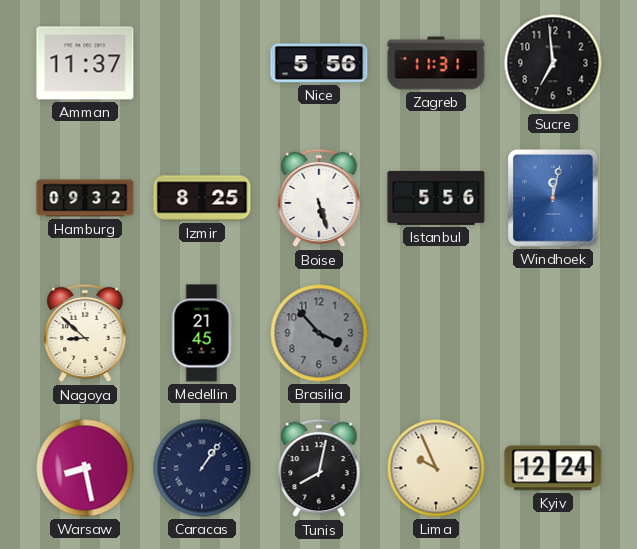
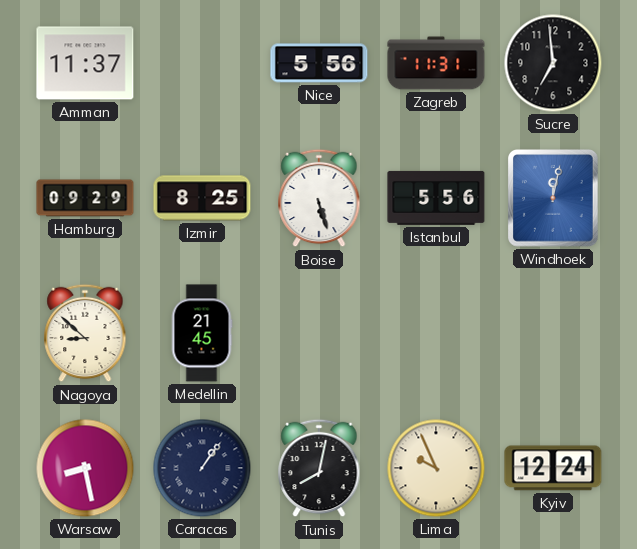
Hamburg: 09:32 -> 09:29
Brasilia: 3:53 -> none
